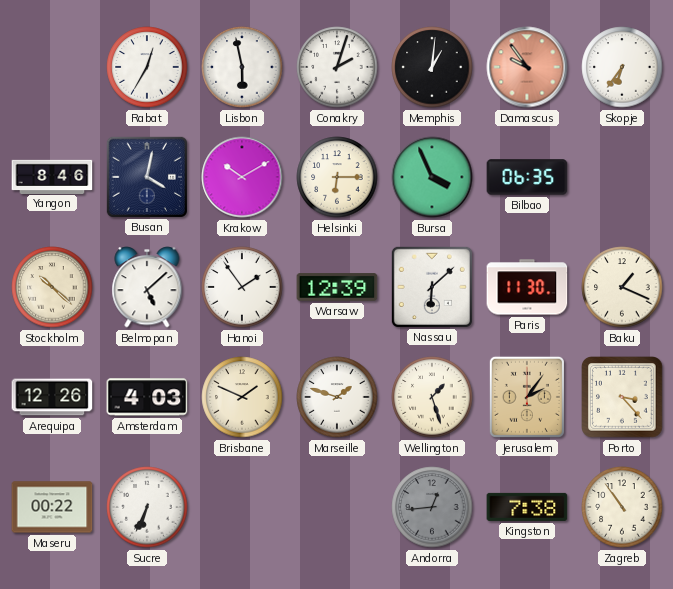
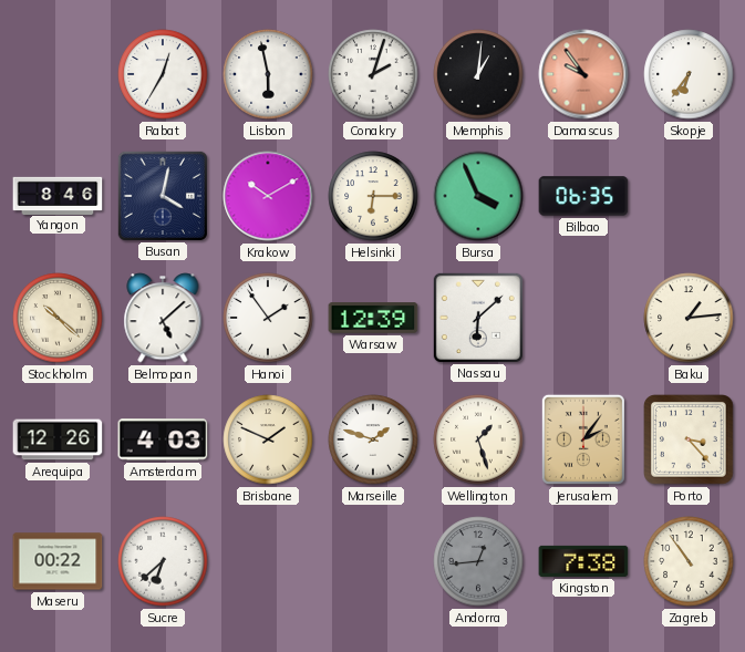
Paris: 11:30 -> none
Baku: 1:19 -> 1:14
Sucre: 6:34 -> 6:38
